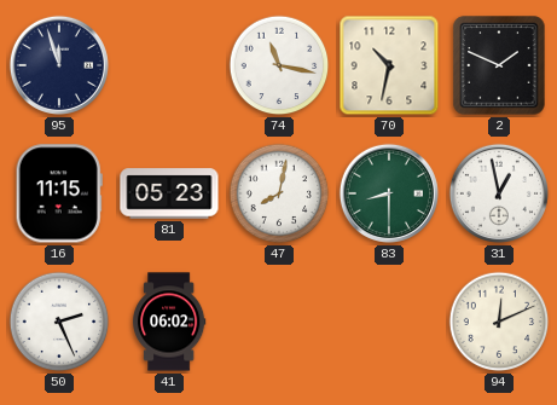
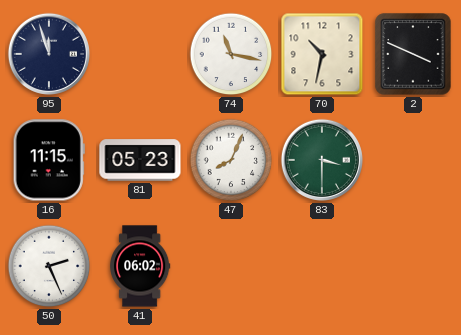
2: 1:49 -> 3:49
47: 8:02 -> 8:04
83: 8:30 -> 3:30
31: 12:58 -> none
94: 12:11 -> none
